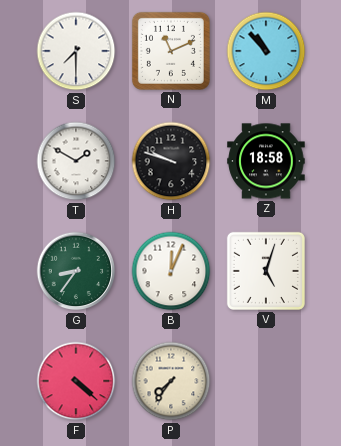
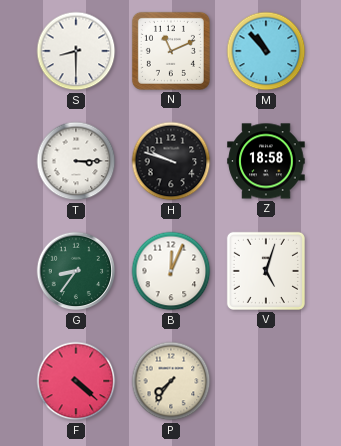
S: 7:30 -> 8:30
T: 1:50 -> 3:15
